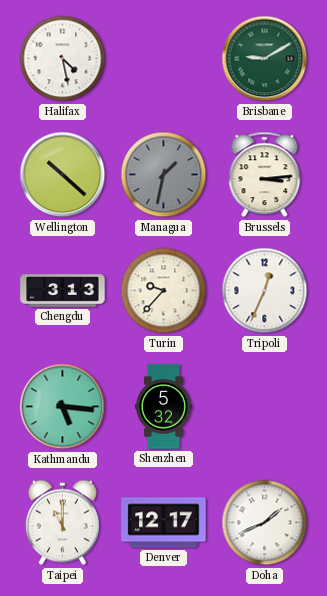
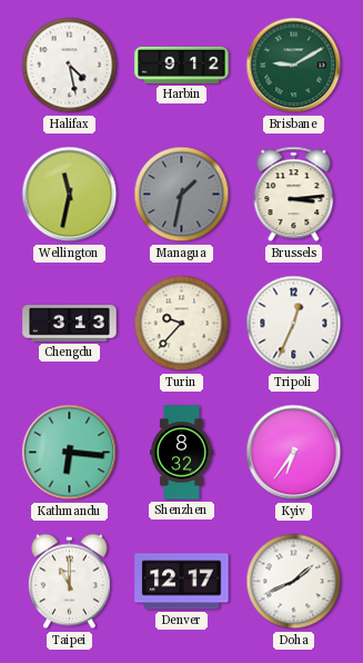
Harbin: none -> 9:12
Wellington: 10:22 -> 11:32
Kathmandu: 5:16 -> 6:16
Shenzhen: 5:32 -> 8:32
Kyiv: none -> 6:36
